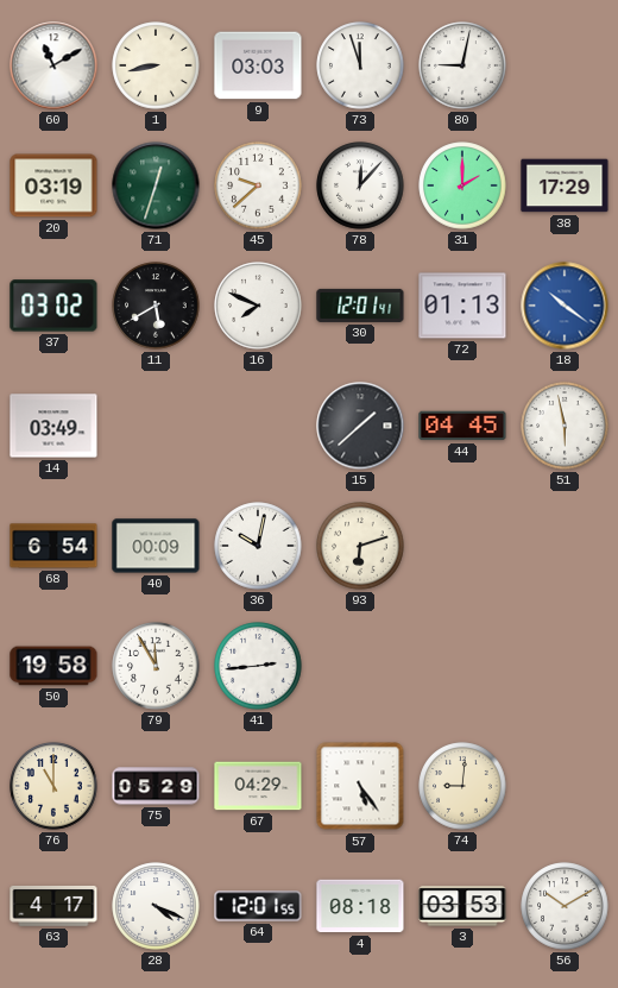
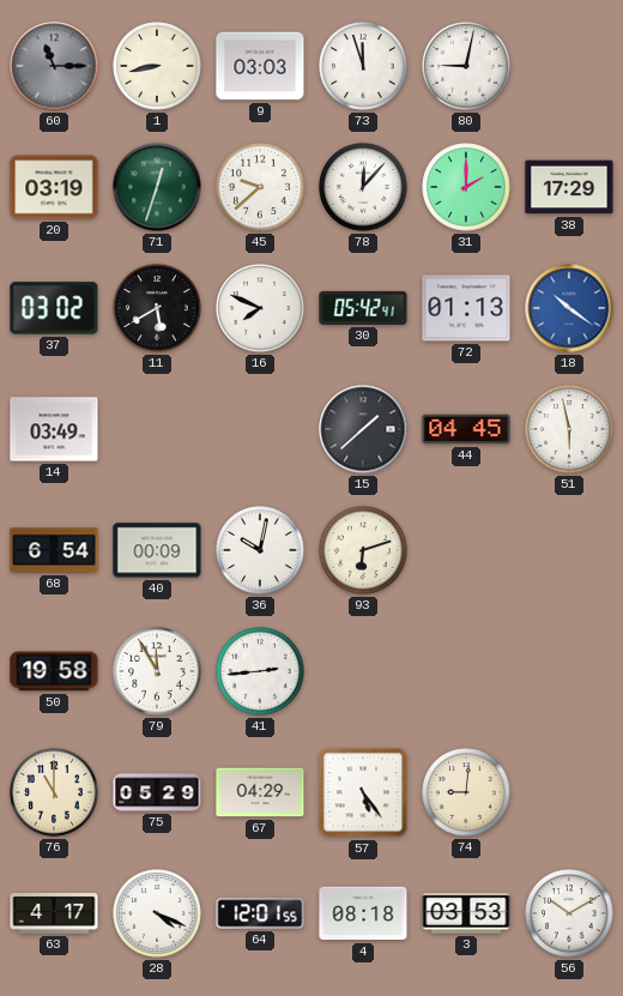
60: 11:10 -> 11:15
60 dial: white -> grey
30: 12:01 -> 05:42
